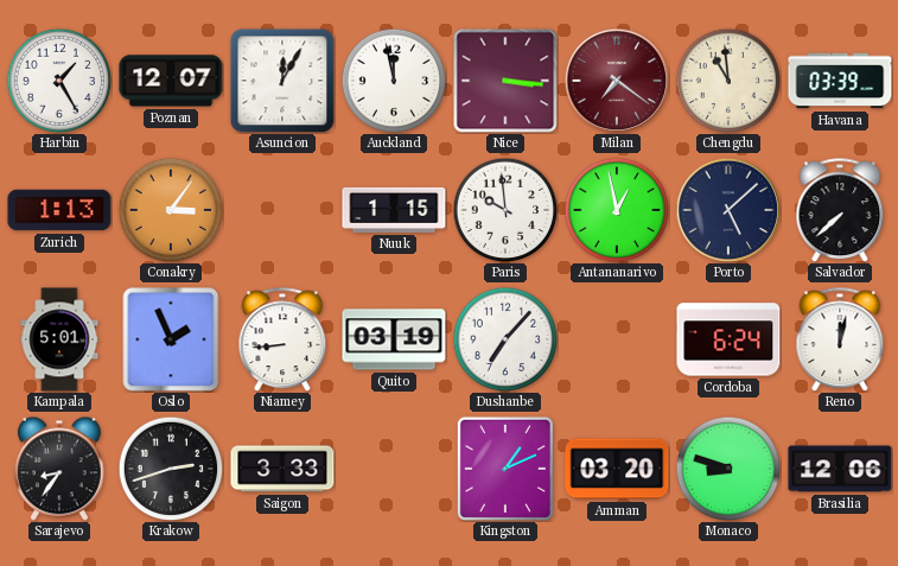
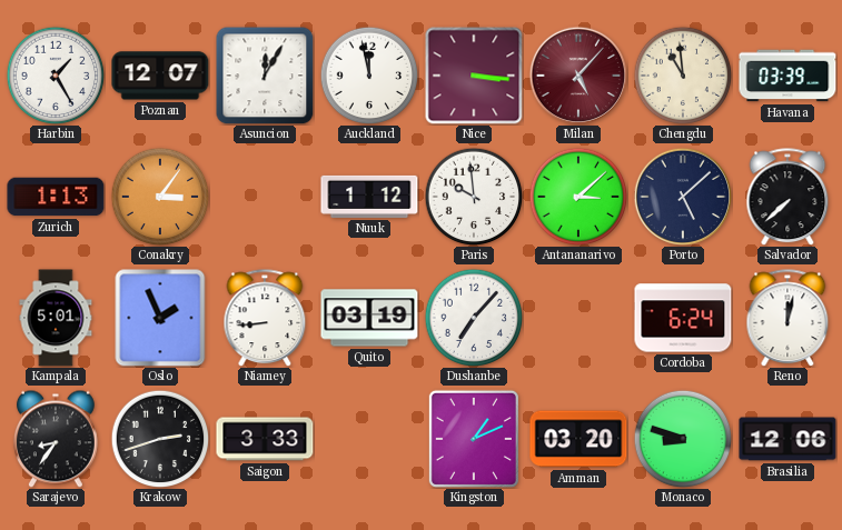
Milan: 7:21 -> 5:07
Nuuk: 1:15 -> 1:12
Antananarivo: 12:58 -> 3:08
